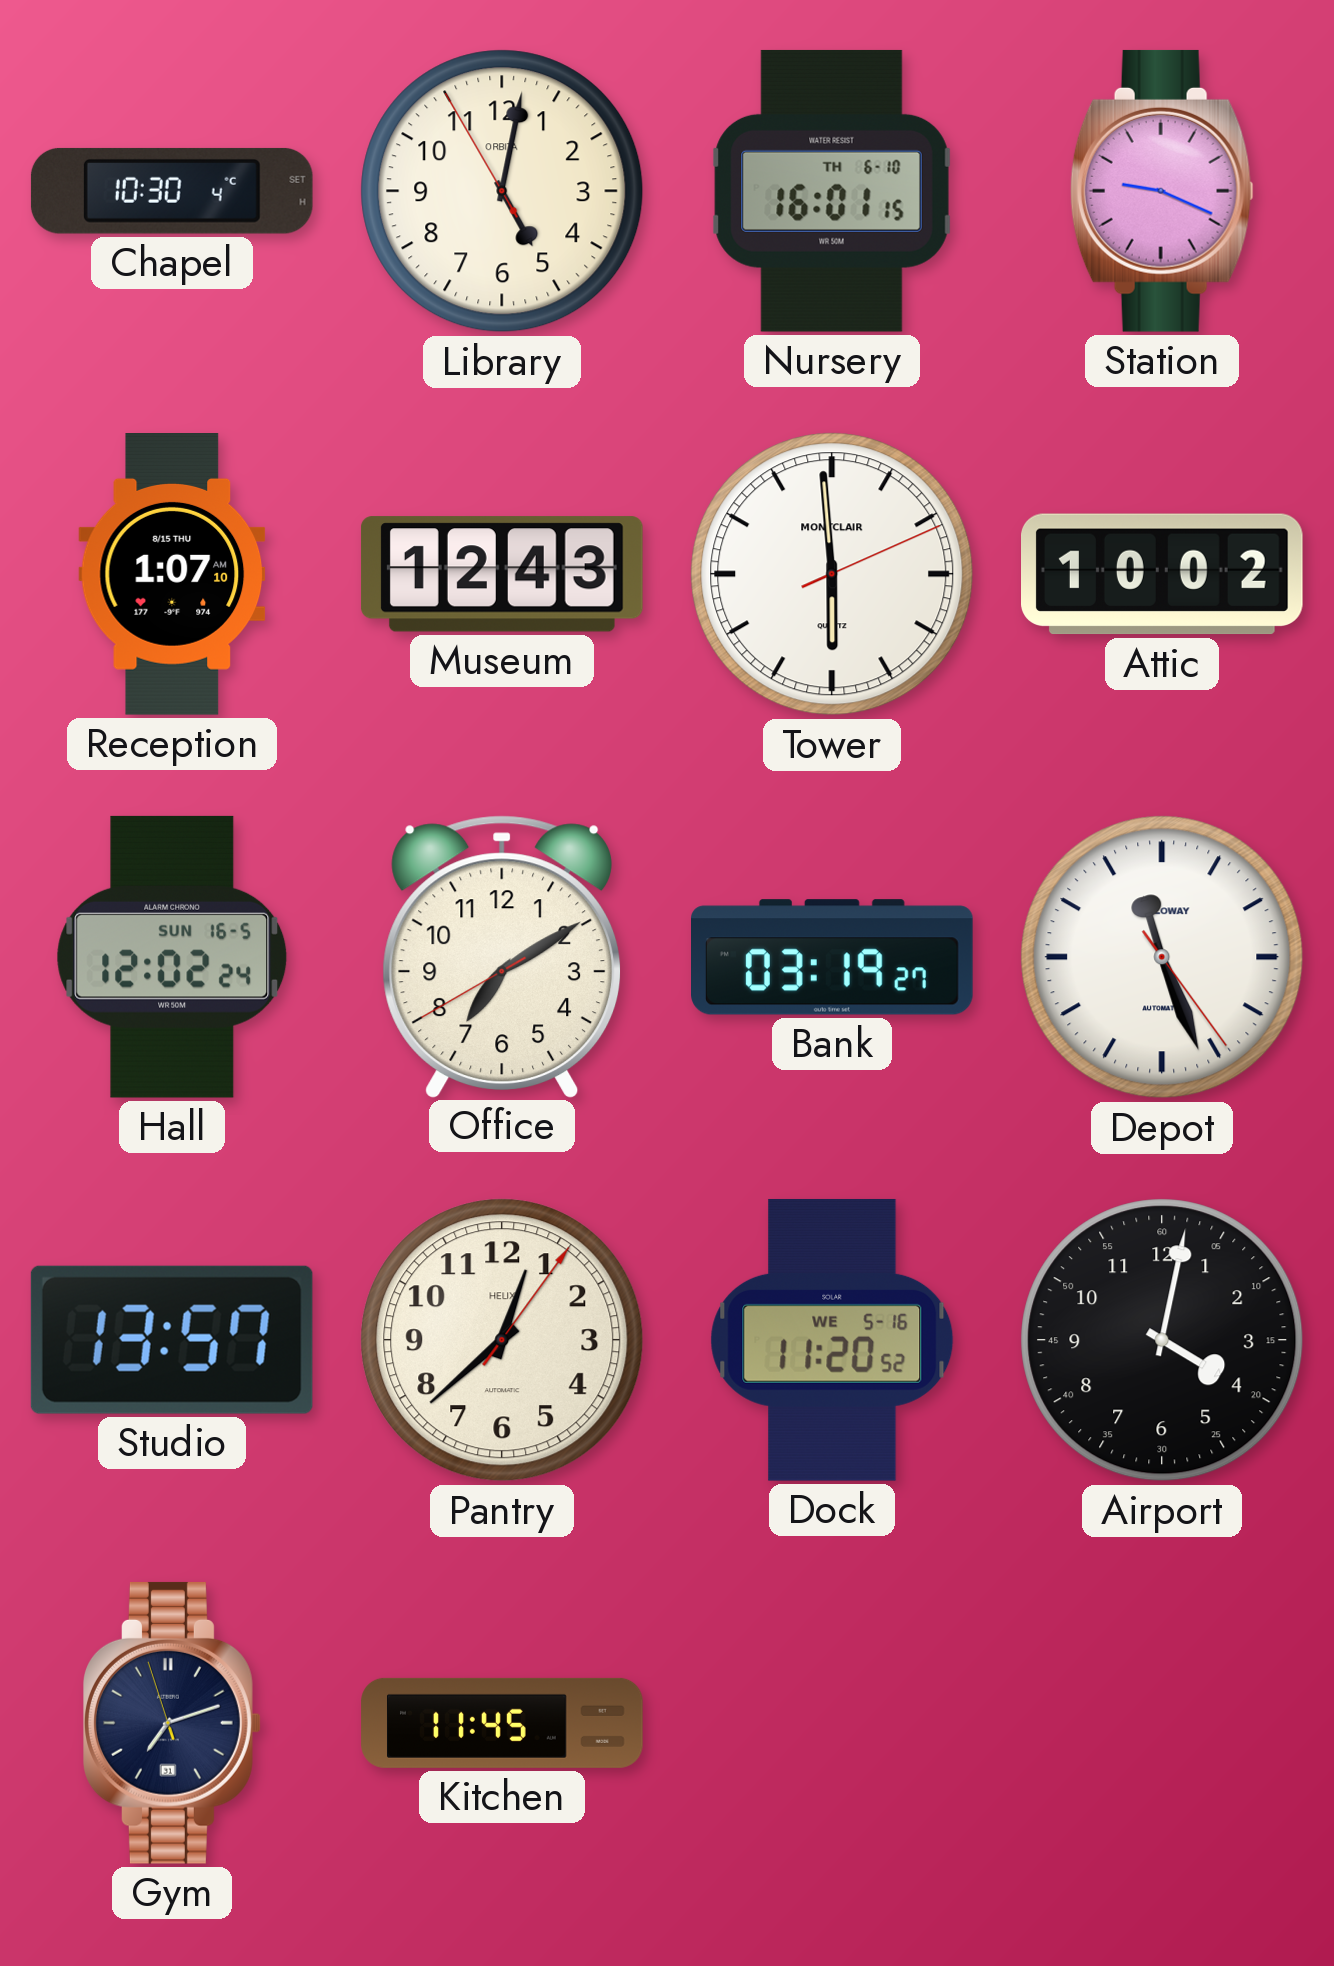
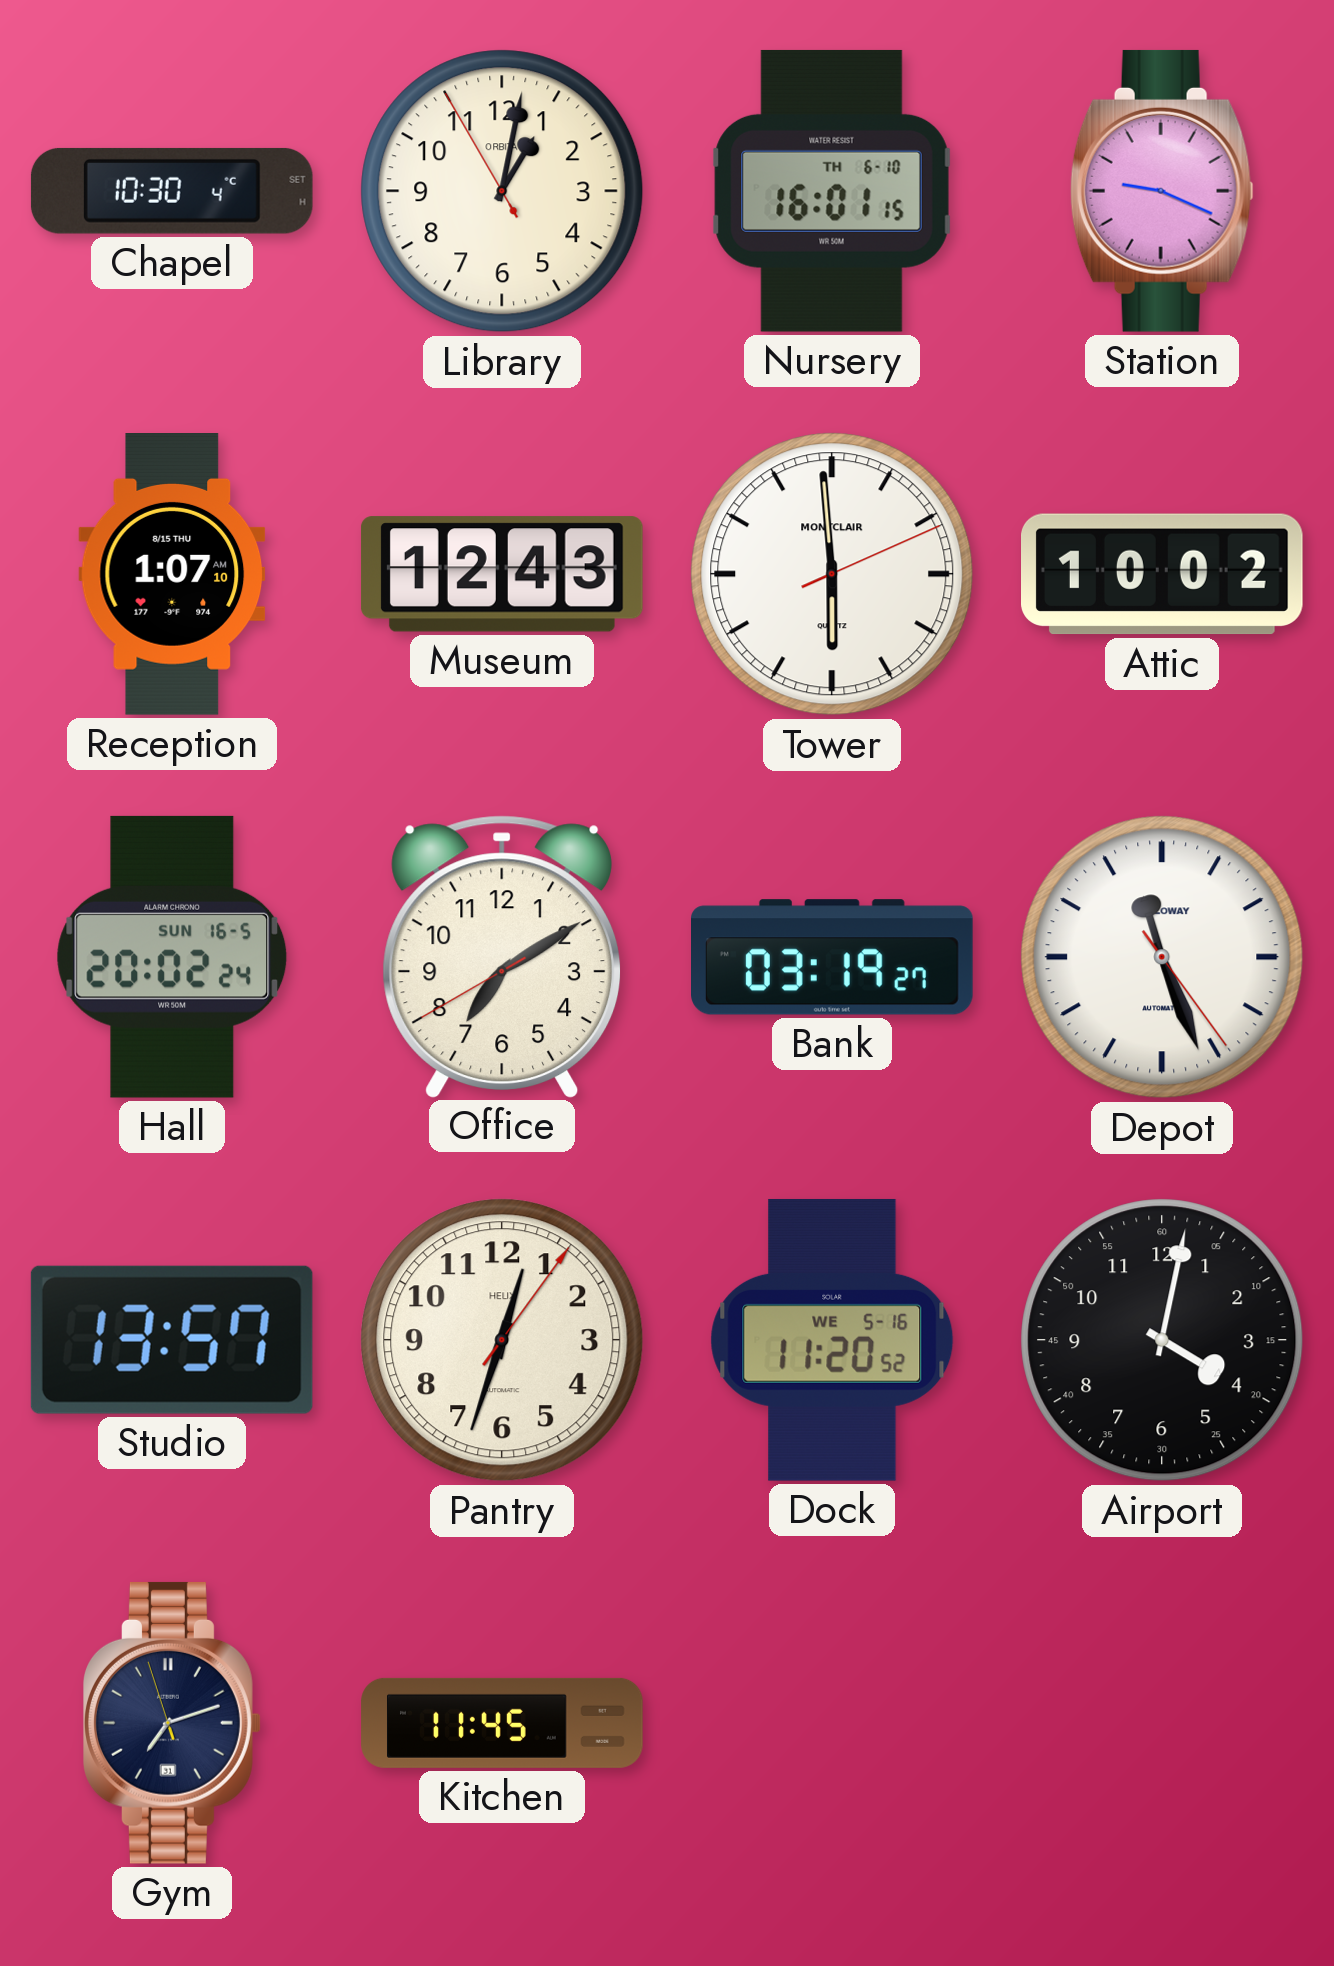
Library: 5:01 -> 1:01
Hall: 12:02 -> 20:02
Pantry: 12:38 -> 12:33
